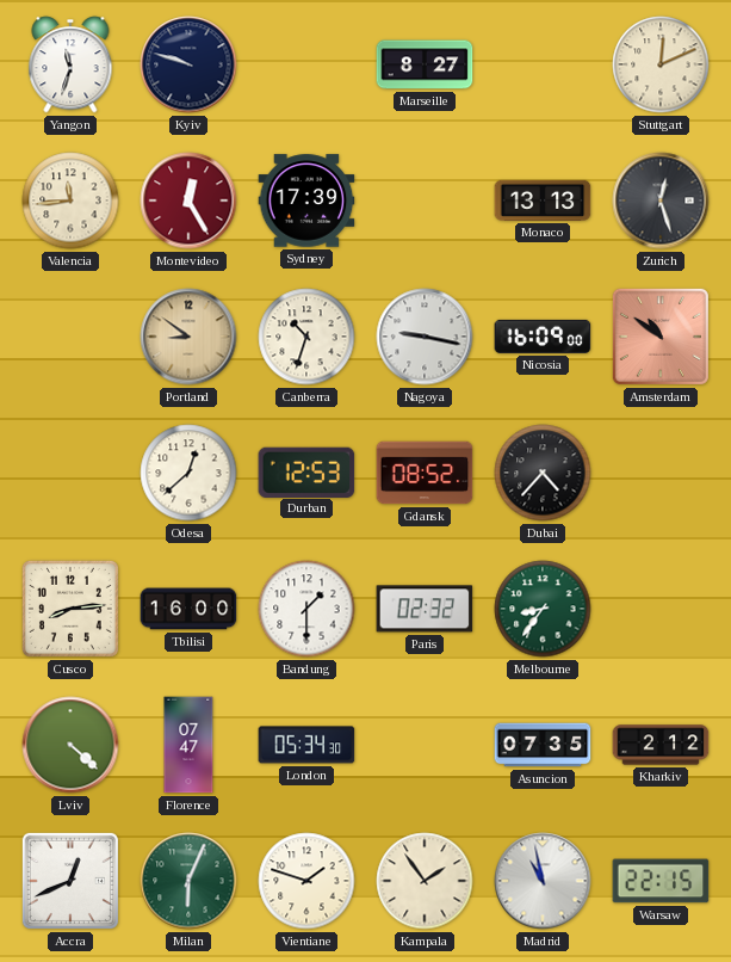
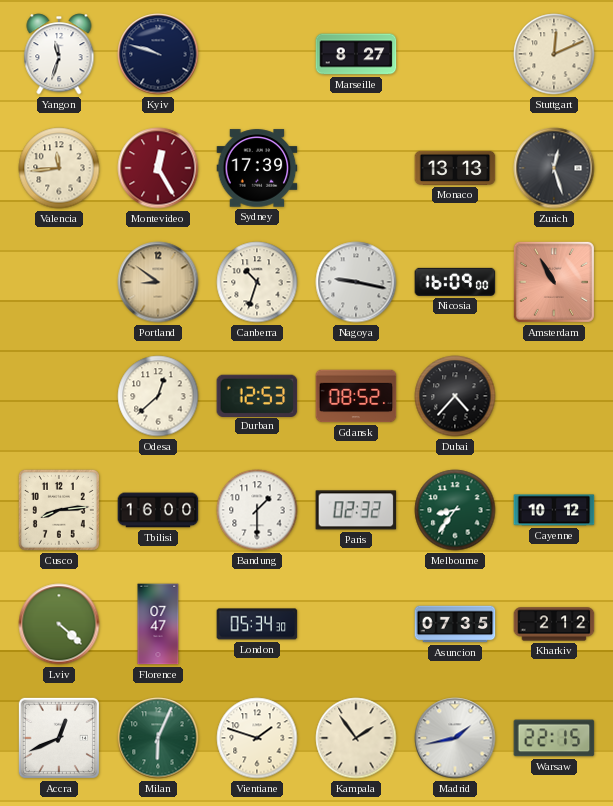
Amsterdam: 10:51 -> 10:55
Cayenne: none -> 10:12
Madrid: 10:58 -> 1:43
